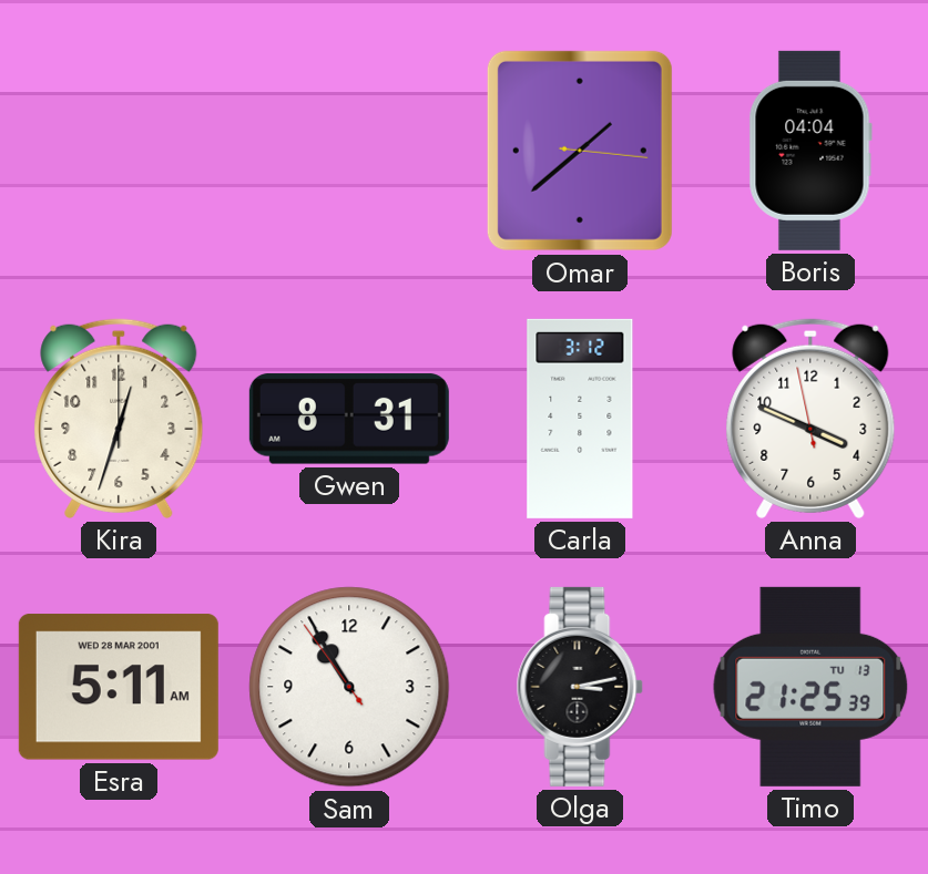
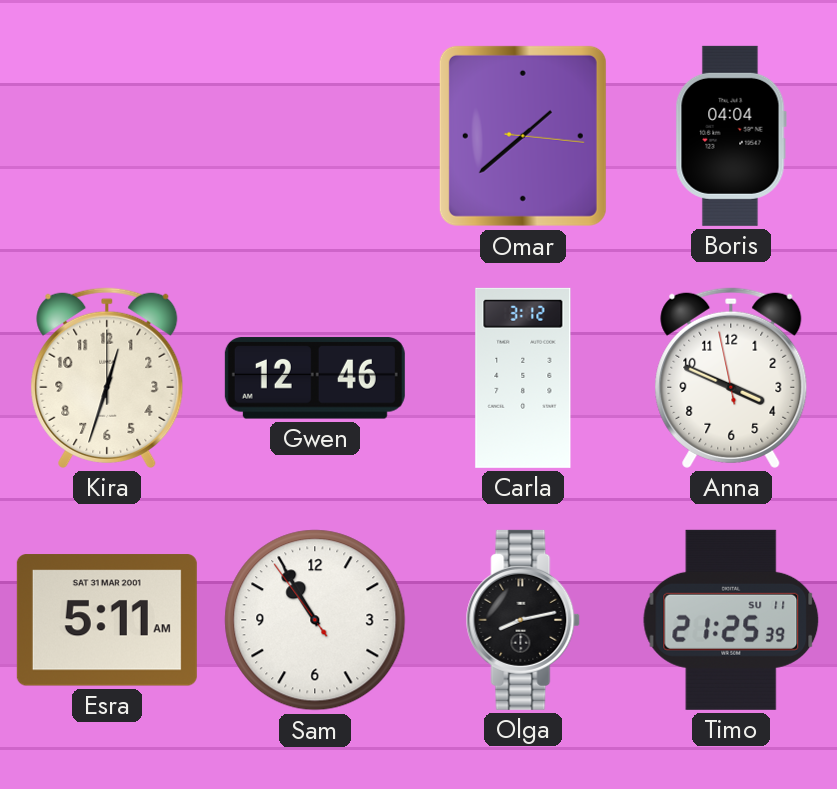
Gwen: 8:31 -> 12:46
Esra date: WED 28 MAR 2001 -> SAT 31 MAR 2001
Olga: 3:13 -> 8:13
Timo date: TU 13 -> SU 11
